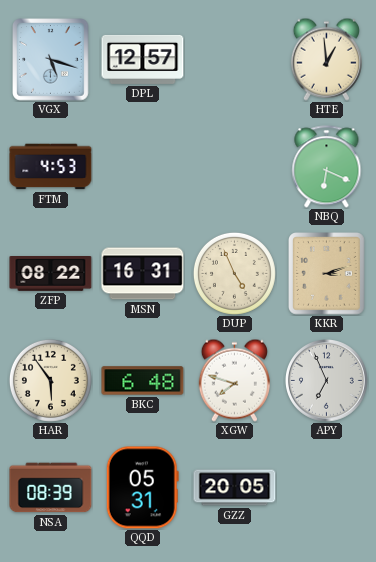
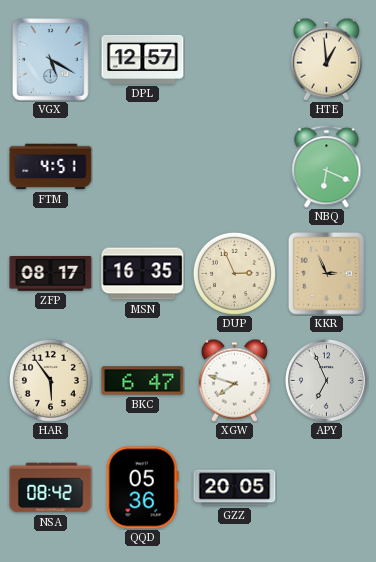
VGX: 5:18 -> 5:20
FTM: 4:53 -> 4:51
ZFP: 08:22 -> 08:17
MSN: 16:31 -> 16:35
DUP: 4:56 -> 2:56
KKR: 3:12 -> 2:56
BKC: 6:48 -> 6:47
NSA: 08:39 -> 08:42
QQD: 05:31 -> 05:36
